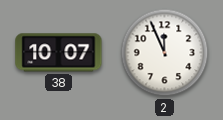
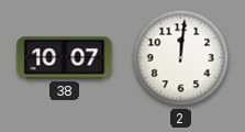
2: 11:56 -> 12:01
